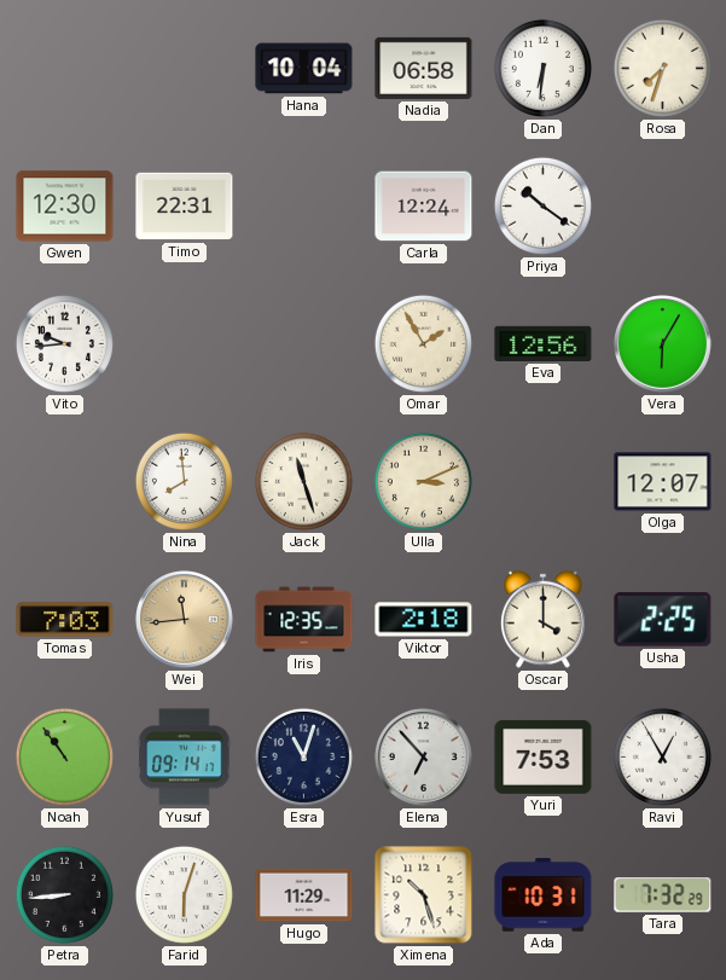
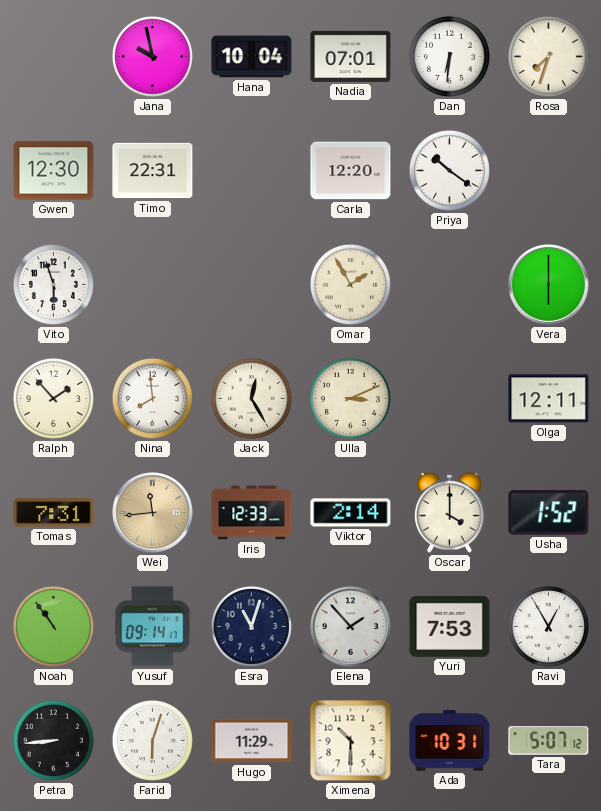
Jana: none -> 9:58
Nadia: 06:58 -> 07:01
Carla: 12:24 -> 12:20
Vito: 9:44 -> 5:57
Eva: 12:56 -> none
Vera: 6:05 -> 6:00
Ralph: none -> 1:53
Jack: 11:27 -> 12:25
Olga: 12:07 -> 12:11
Tomas: 7:03 -> 7:31
Iris: 12:35 -> 12:33
Viktor: 2:18 -> 2:14
Usha: 2:25 -> 1:52
Elena: 6:53 -> 1:53
Ximena: 10:27 -> 10:30
Tara: 7:32 -> 5:07
